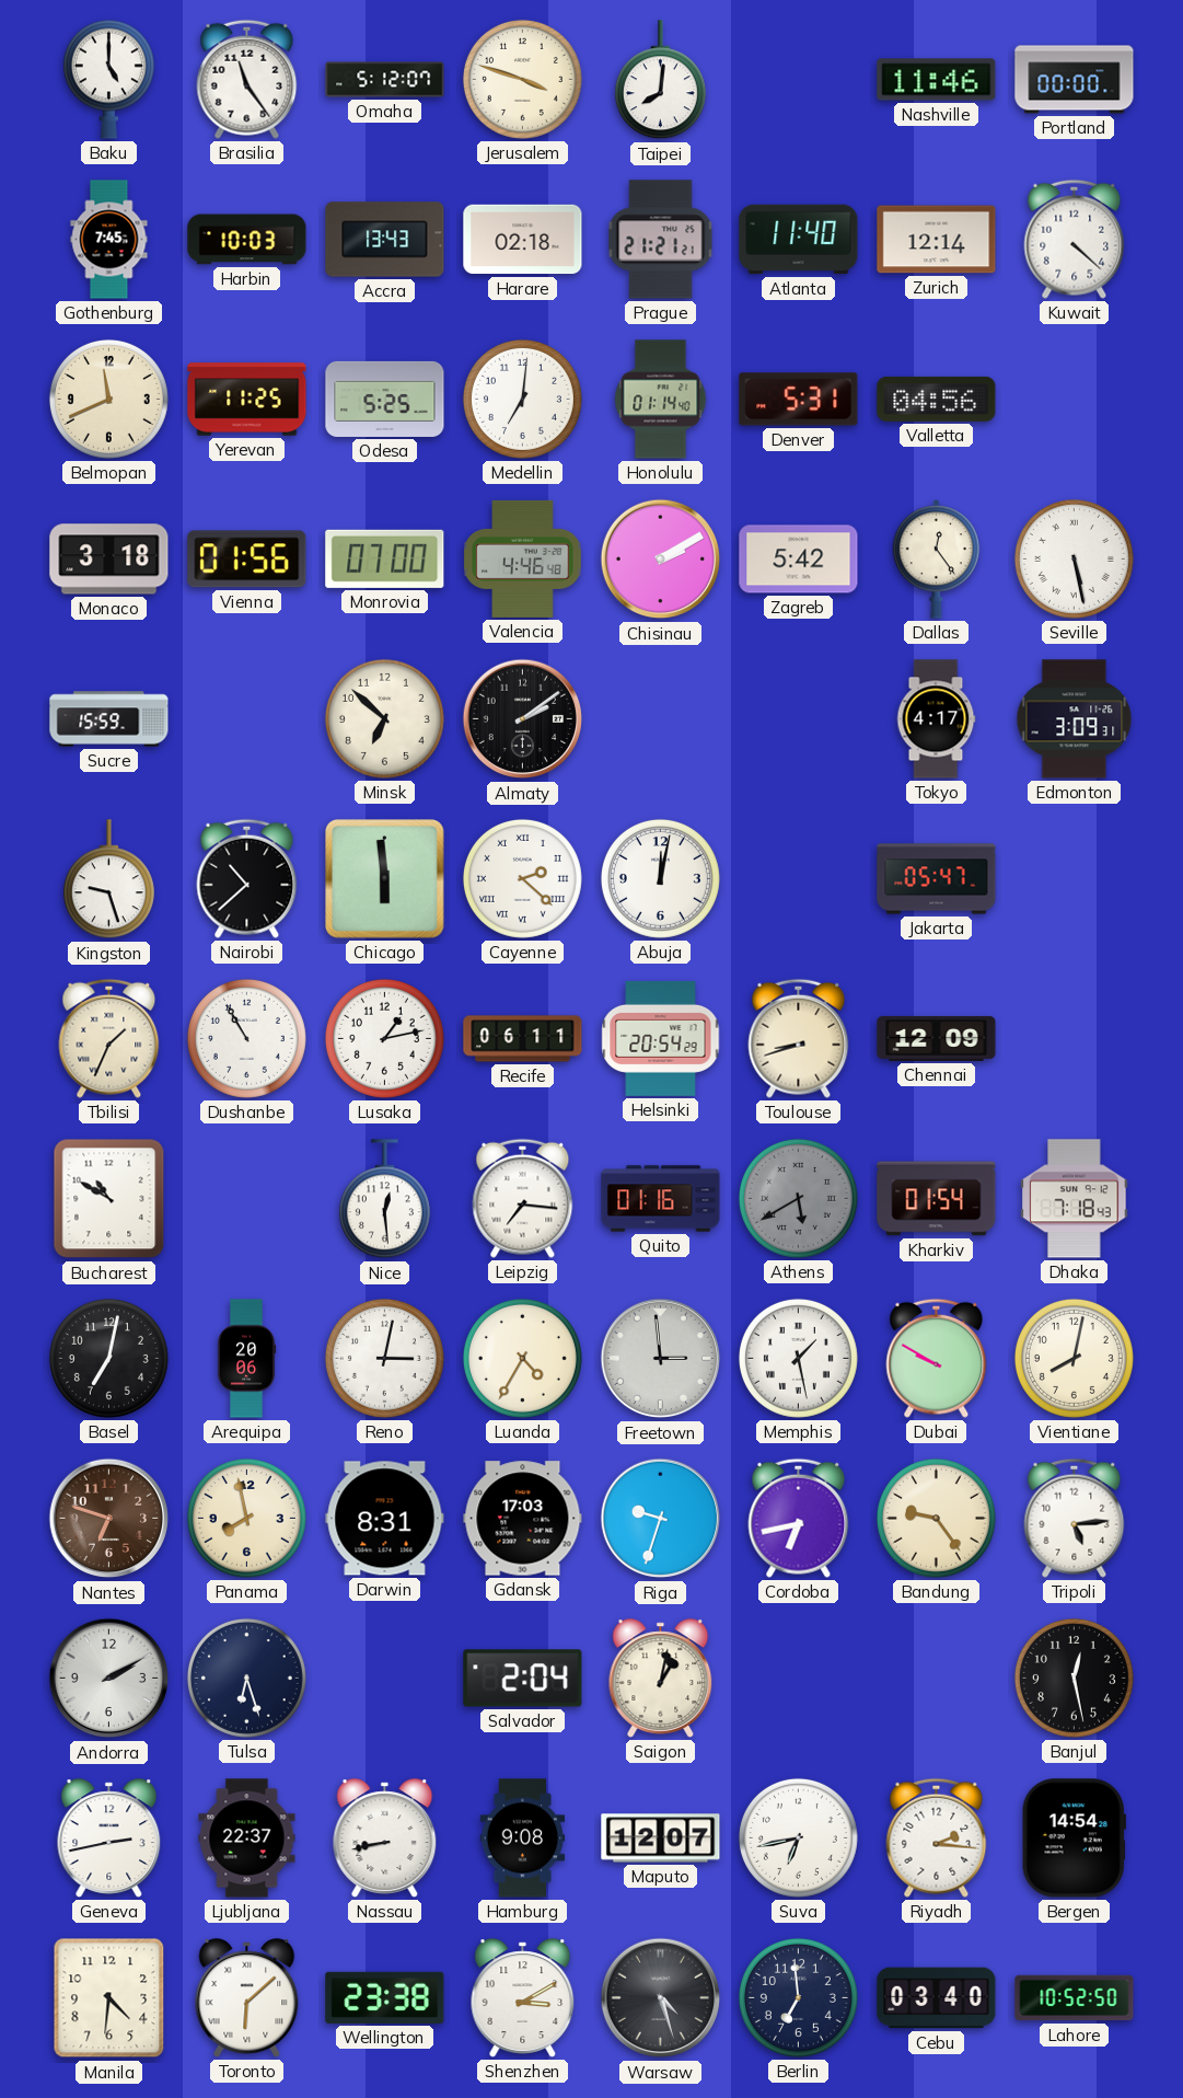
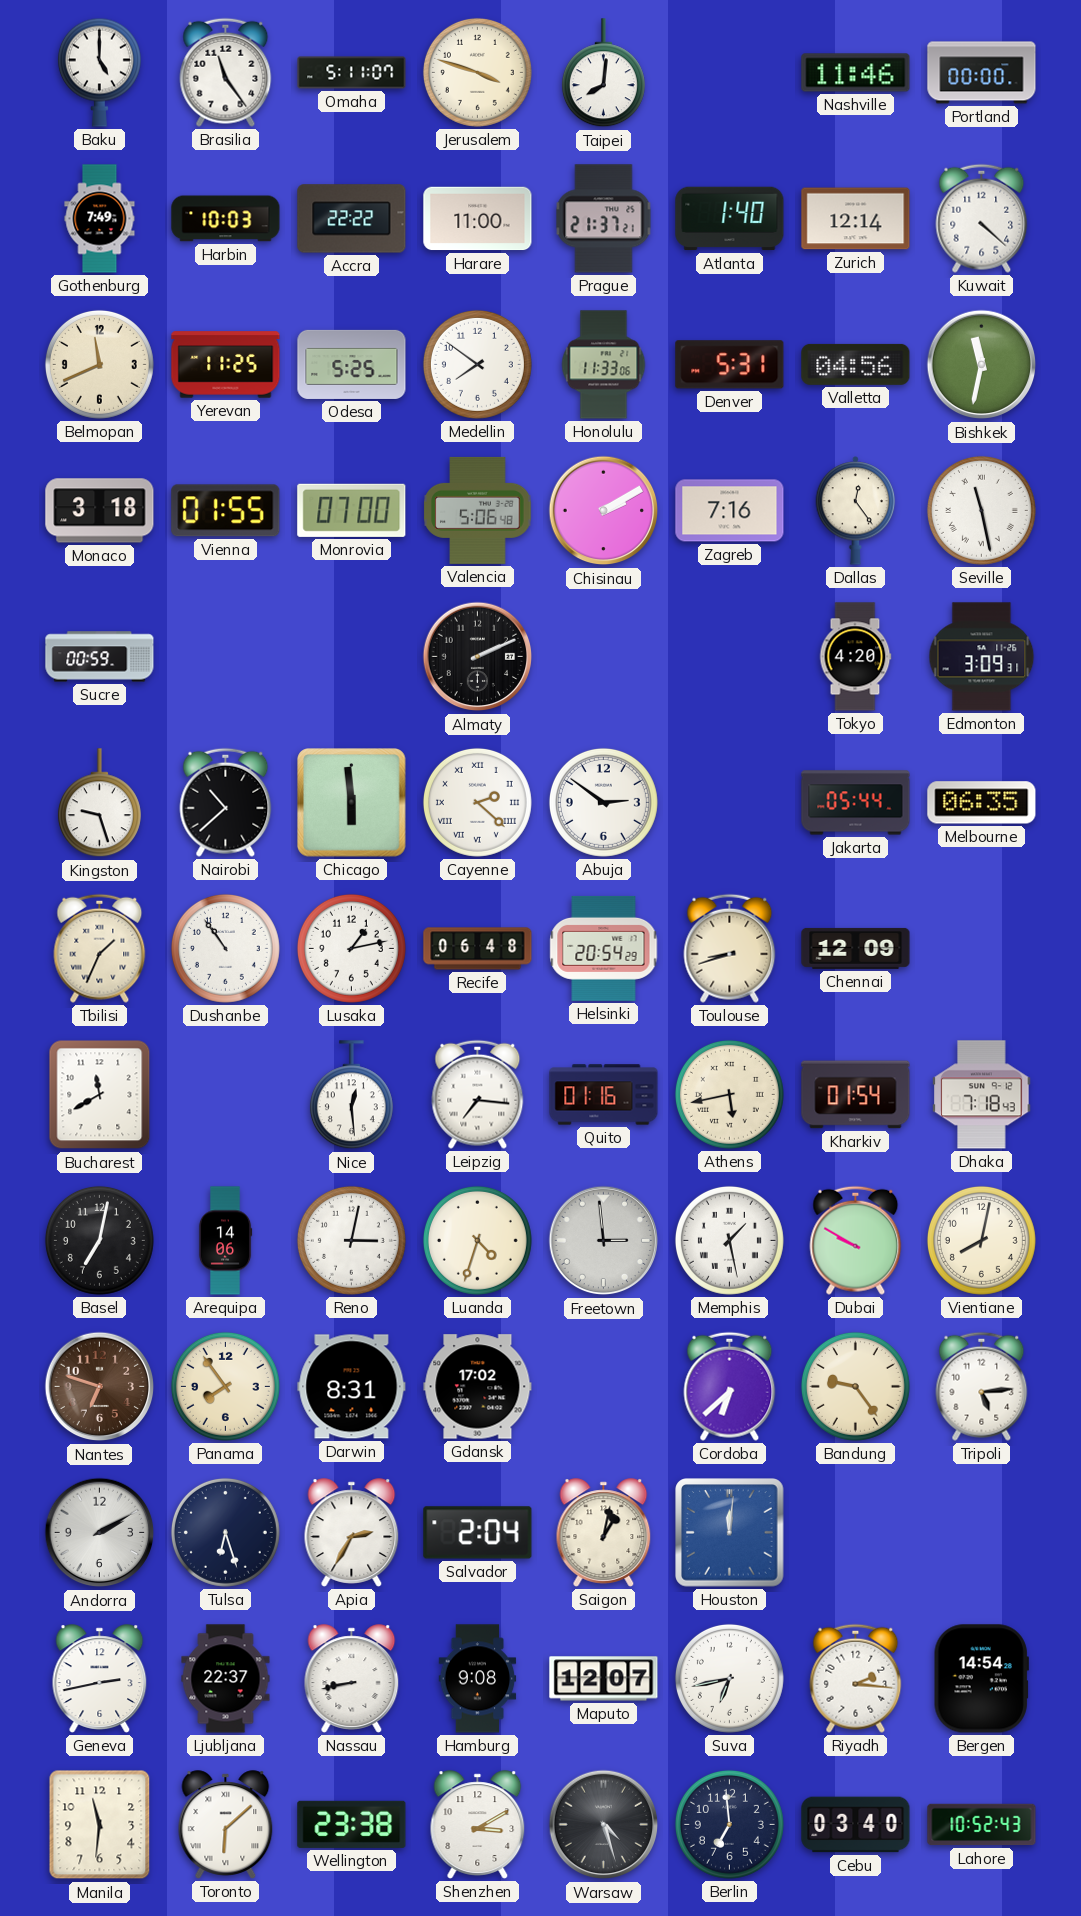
Omaha: 5:12 -> 5:11
Gothenburg: 7:45 -> 7:49
Accra: 13:43 -> 22:22
Harare: 02:18 -> 11:00
Prague: 21:21 -> 21:37
Atlanta: 11:40 -> 1:40
Medellin: 7:01 -> 7:51
Honolulu: 01:14 -> 11:33
Bishkek: none -> 11:32
Vienna: 01:56 -> 01:55
Valencia: 4:46 -> 5:06
Zagreb: 5:42 -> 7:16
Seville: 5:28 -> 11:28
Sucre: 15:59 -> 00:59
Minsk: 6:52 -> none
Almaty: 2:09 -> 2:11
Tokyo: 4:17 -> 4:20
Abuja: 12:02 -> 2:51
Jakarta: 05:47 -> 05:44
Melbourne: none -> 06:35
Dushanbe: 10:55 -> 10:54
Recife: 06:11 -> 06:48
Bucharest: 10:50 -> 11:40
Athens: 5:40 -> 5:43
Athens dial: grey -> cream
Arequipa: 20:06 -> 14:06
Luanda: 4:35 -> 4:33
Panama: 7:58 -> 7:54
Gdansk: 17:03 -> 17:02
Riga: 9:33 -> none
Cordoba: 6:43 -> 6:38
Apia: none -> 2:35
Houston: none -> 12:01
Banjul: 12:28 -> none
Manila: 4:31 -> 11:31
Lahore: 10:52:50 -> 10:52:43
